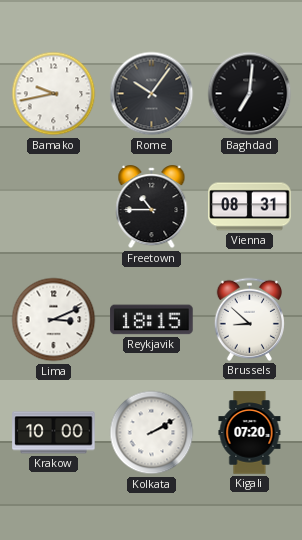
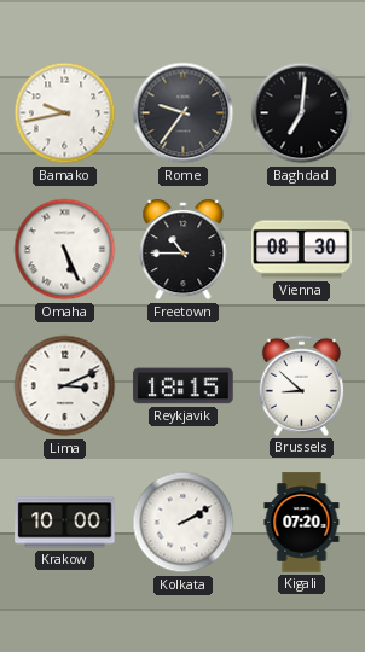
Rome: 10:06 -> 9:36
Omaha: none -> 5:26
Vienna: 08:31 -> 08:30
